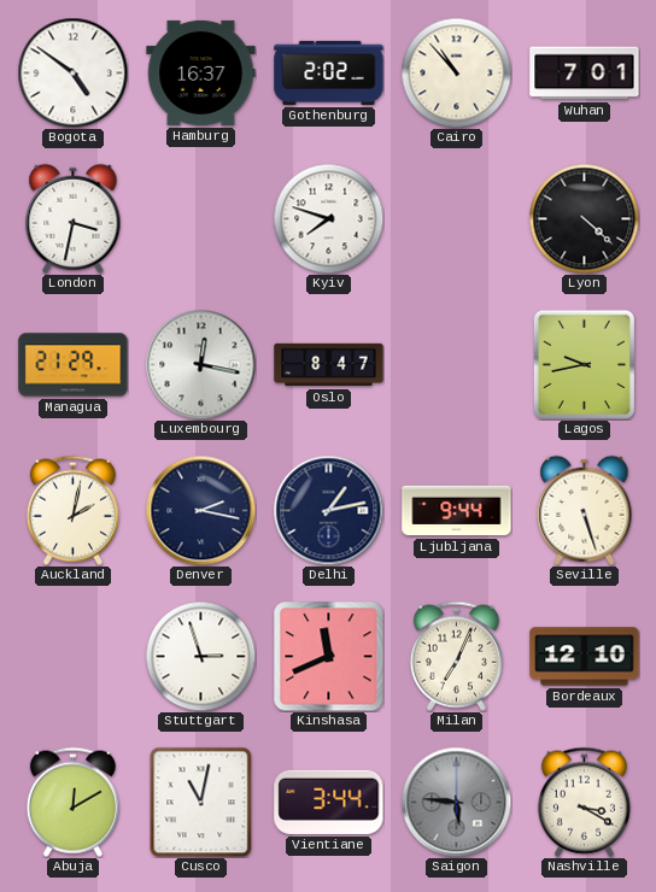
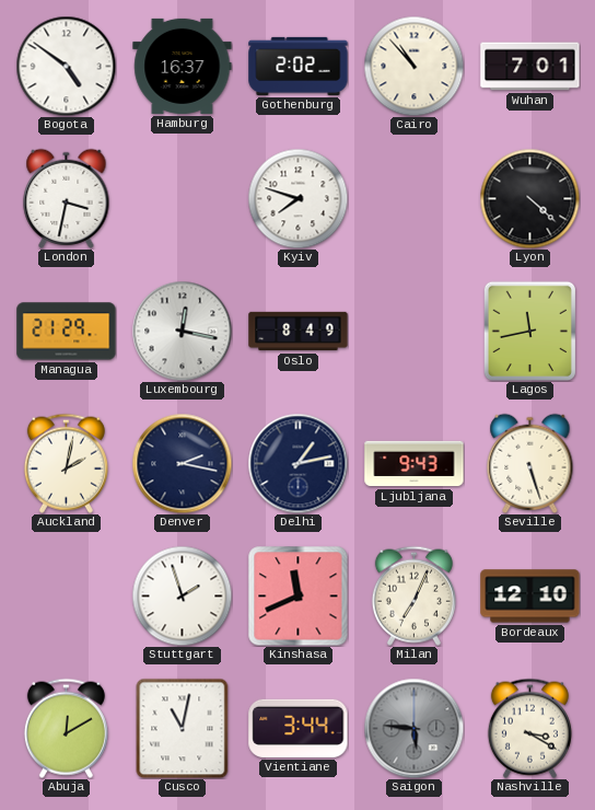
Oslo: 8:47 -> 8:49
Lagos: 9:43 -> 11:43
Ljubljana: 9:44 -> 9:43
Stuttgart: 2:57 -> 1:57
